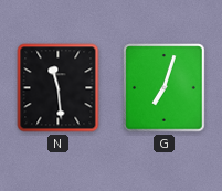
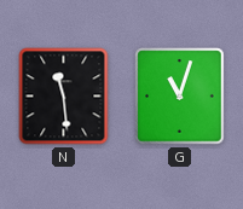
G: 7:03 -> 11:03
